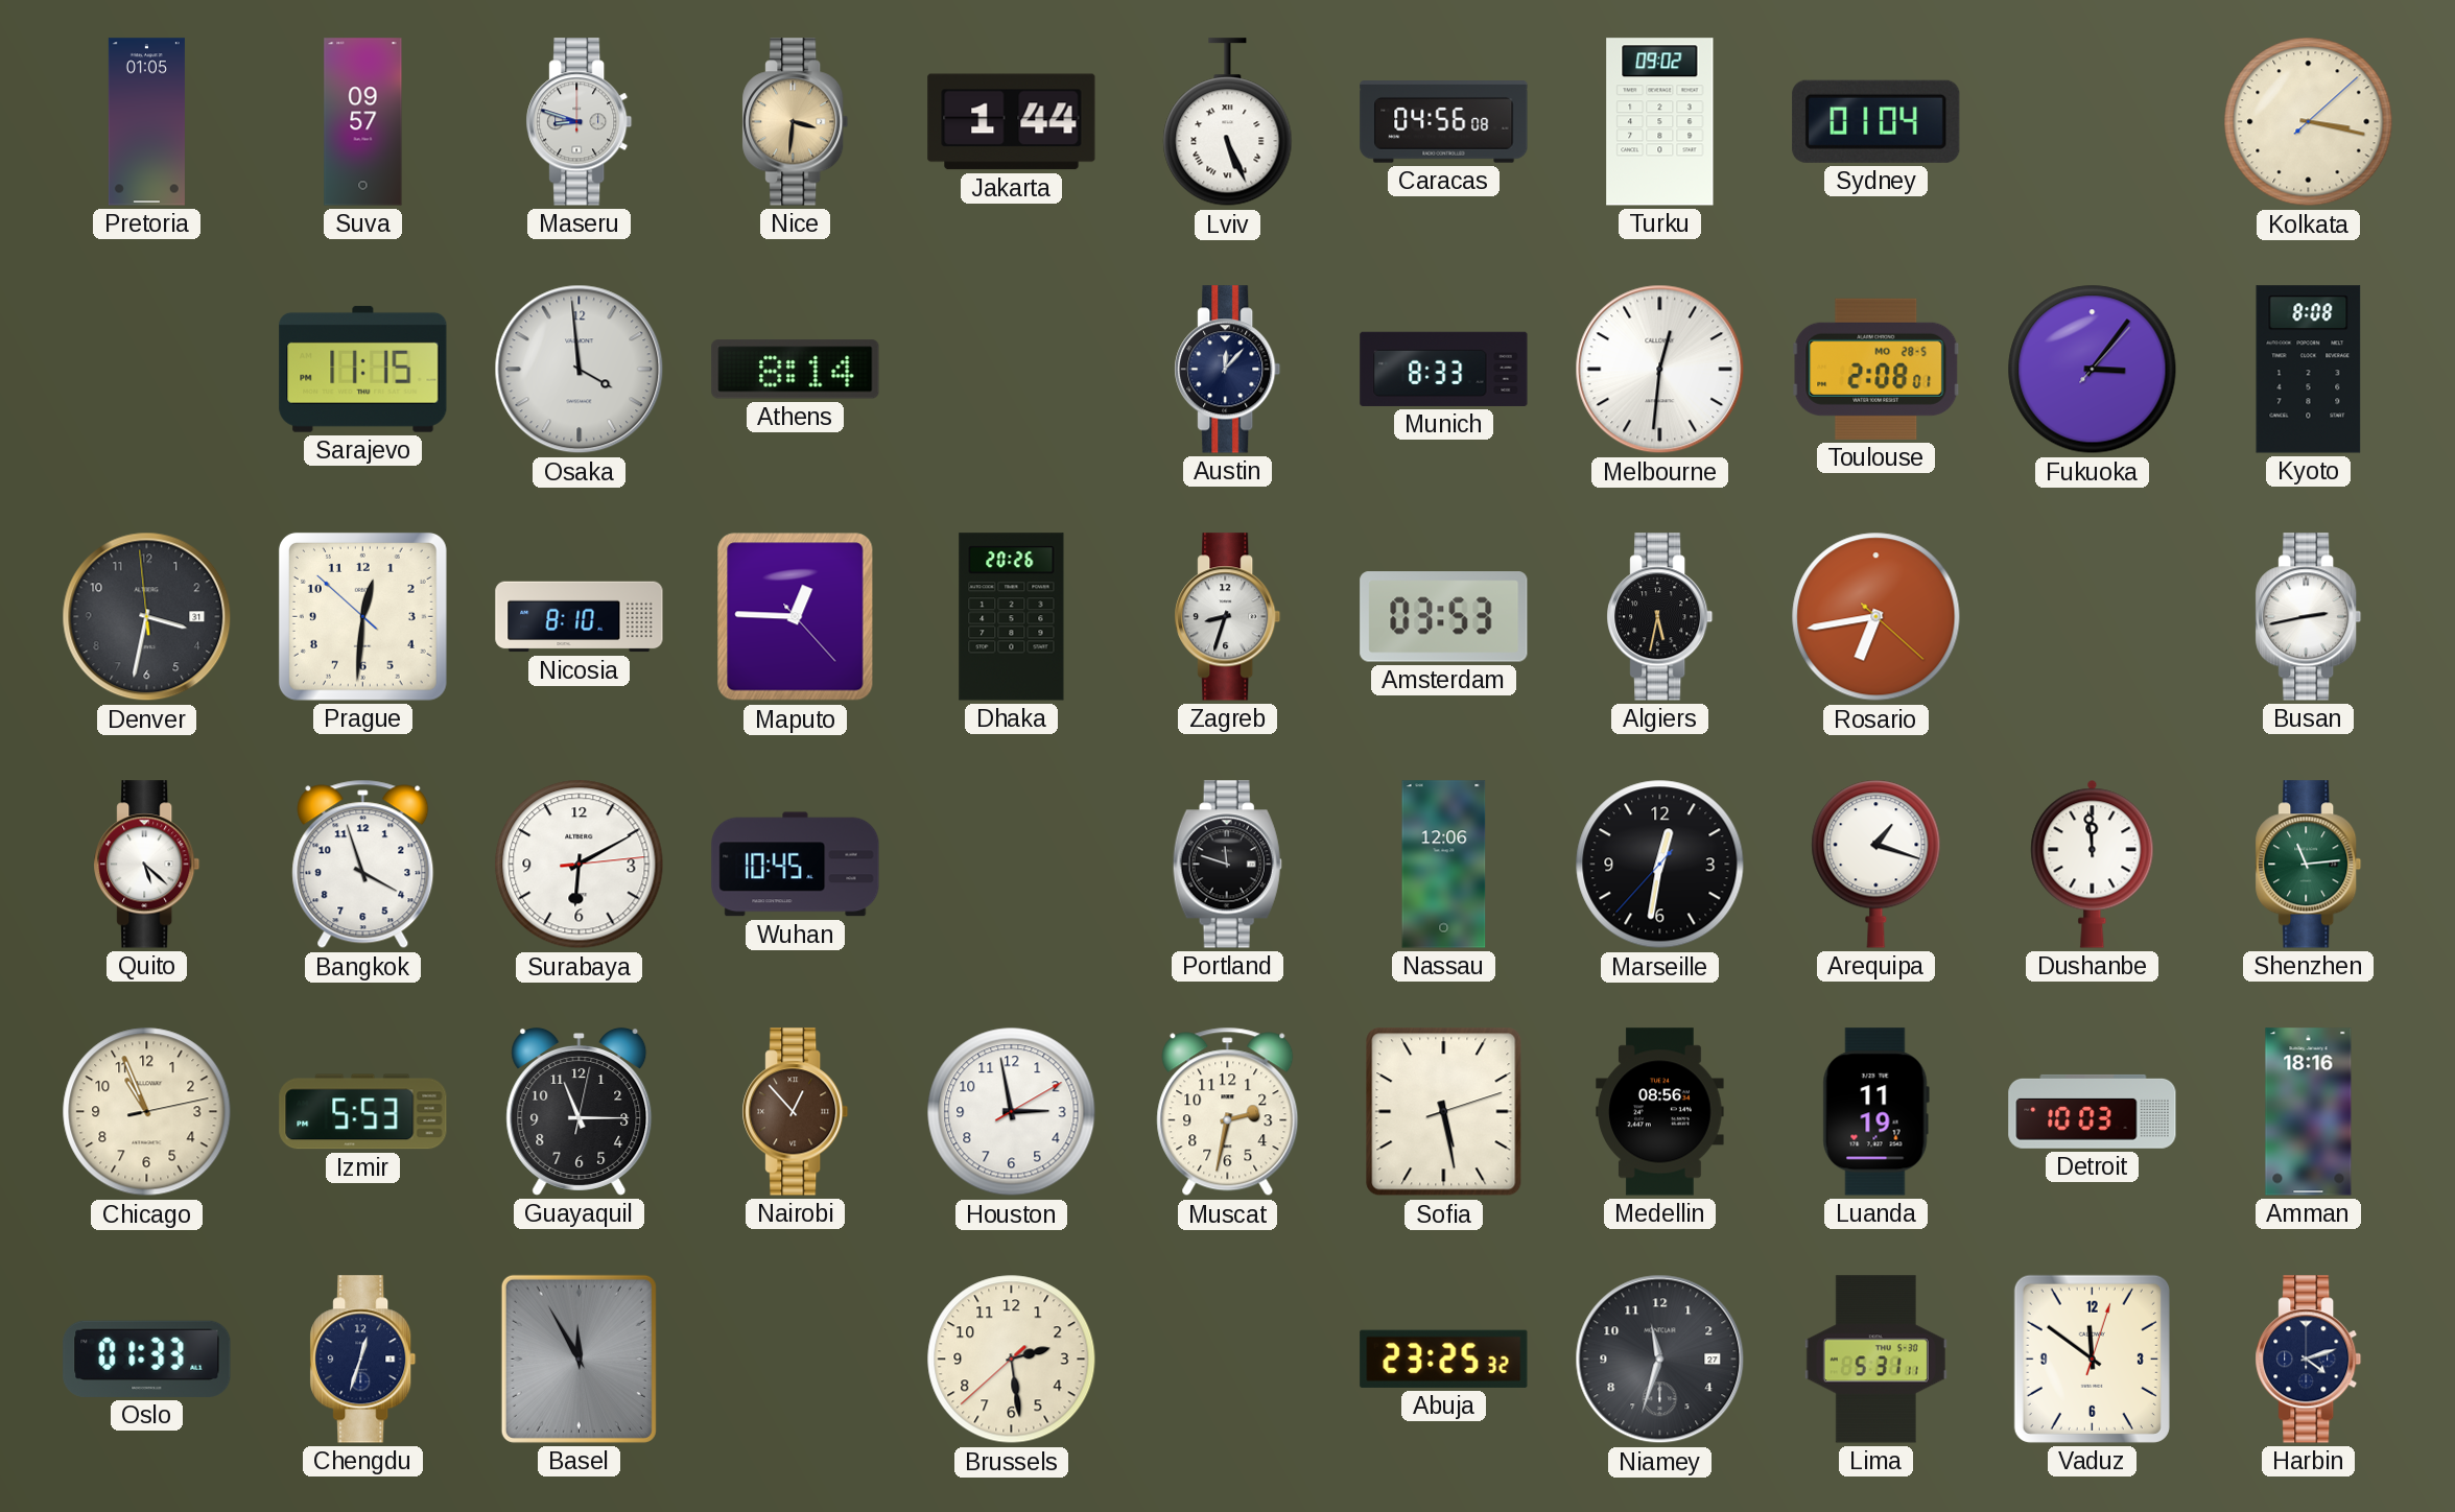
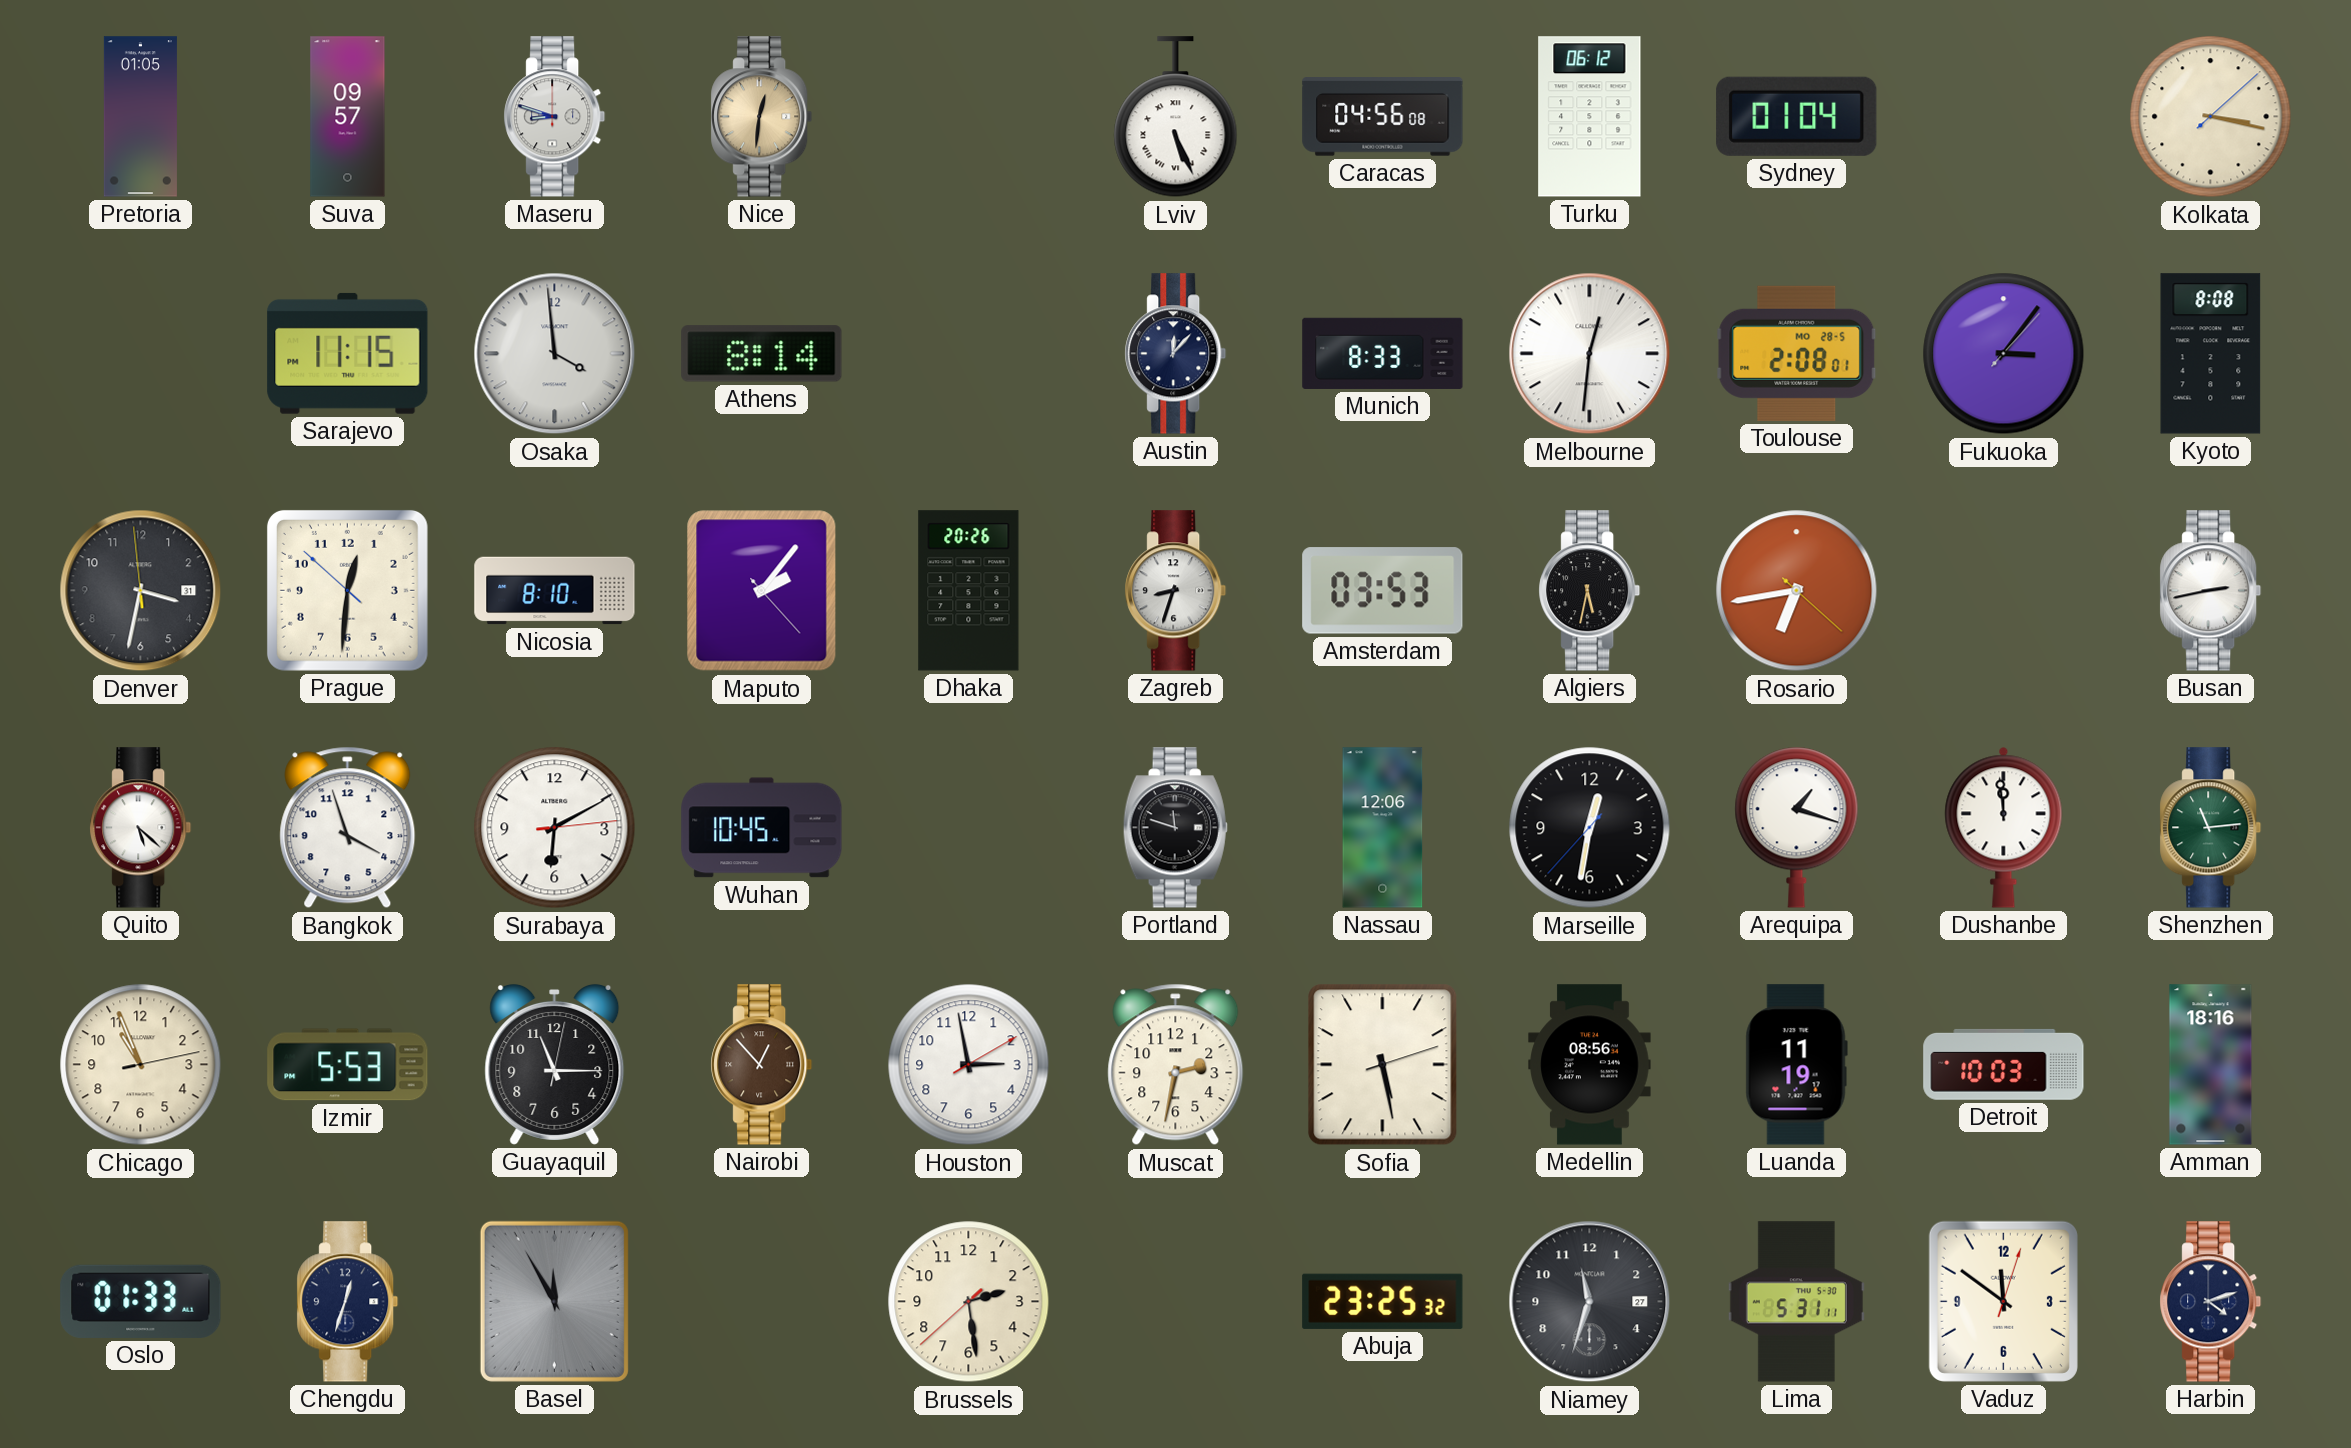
Nice: 3:31 -> 12:31
Jakarta: 1:44 -> none
Turku: 09:02 -> 06:12
Maputo: 12:45 -> 2:06
